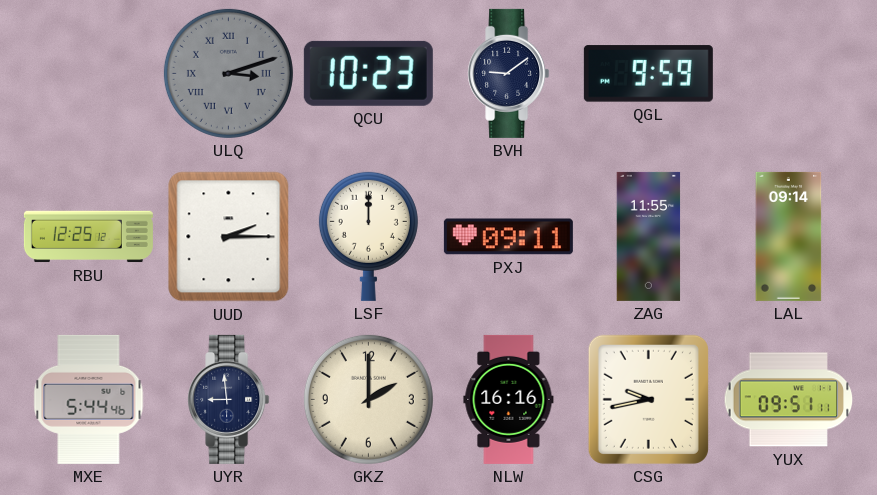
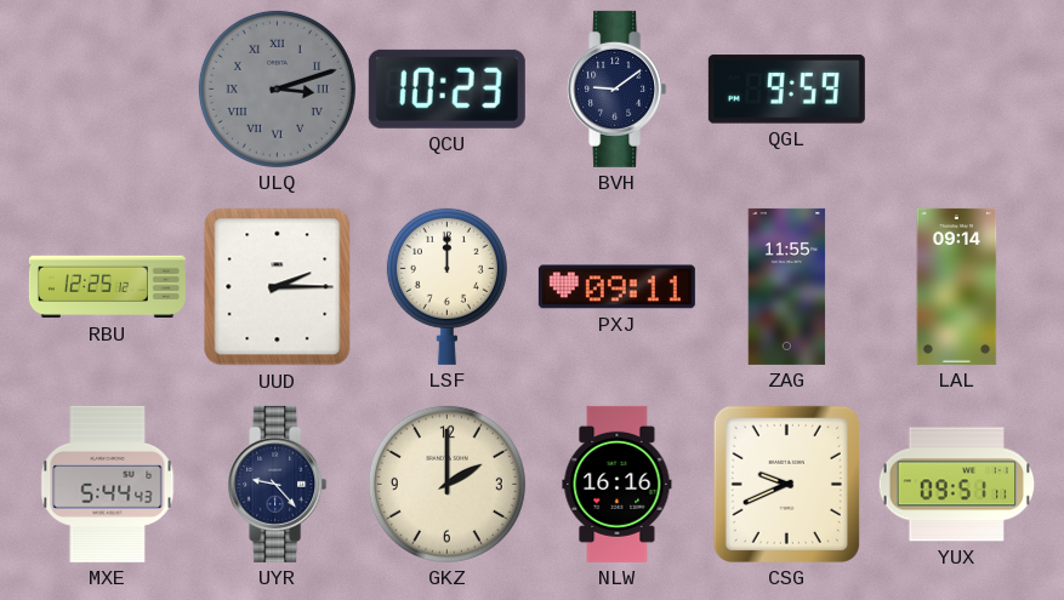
MXE: 5:44:46 -> 5:44:43
UYR: 8:59 -> 9:23
CSG: 9:43 -> 9:41
